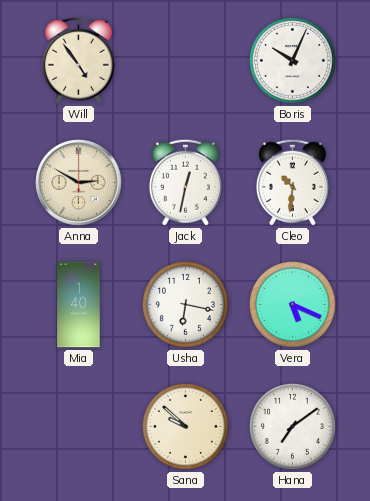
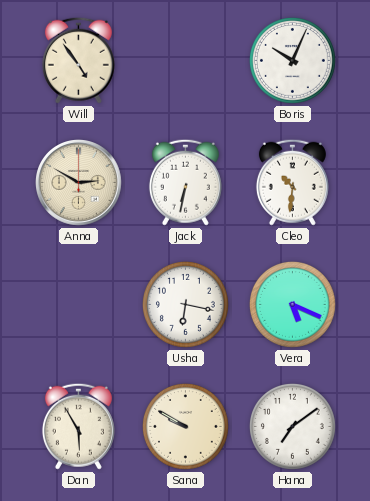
Jack: 12:32 -> 6:32
Mia: 1:40 -> none
Dan: none -> 5:55
Sana: 9:52 -> 9:50
